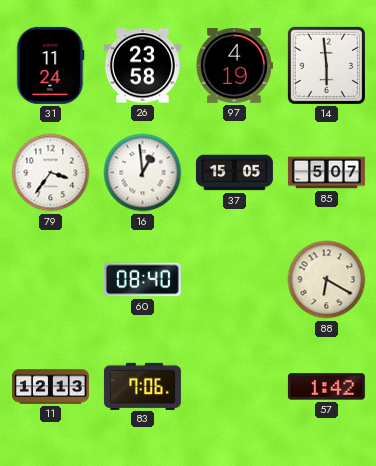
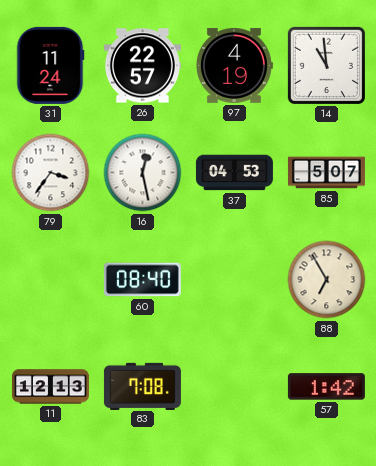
26: 23:58 -> 22:57
14: 5:59 -> 10:59
16: 12:59 -> 12:28
37: 15:05 -> 04:53
88: 6:20 -> 6:55
83: 7:06 -> 7:08
